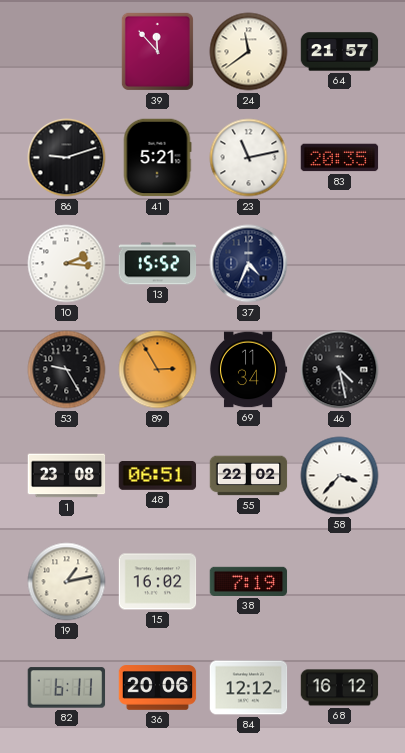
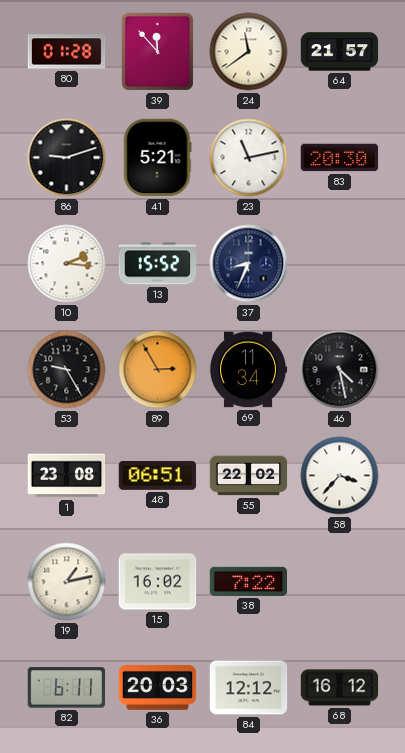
80: none -> 01:28
83: 20:35 -> 20:30
37: 4:34 -> 8:34
38: 7:19 -> 7:22
36: 20:06 -> 20:03
